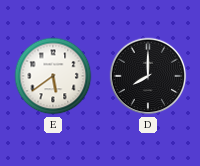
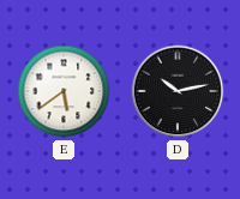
D: 8:00 -> 10:13
